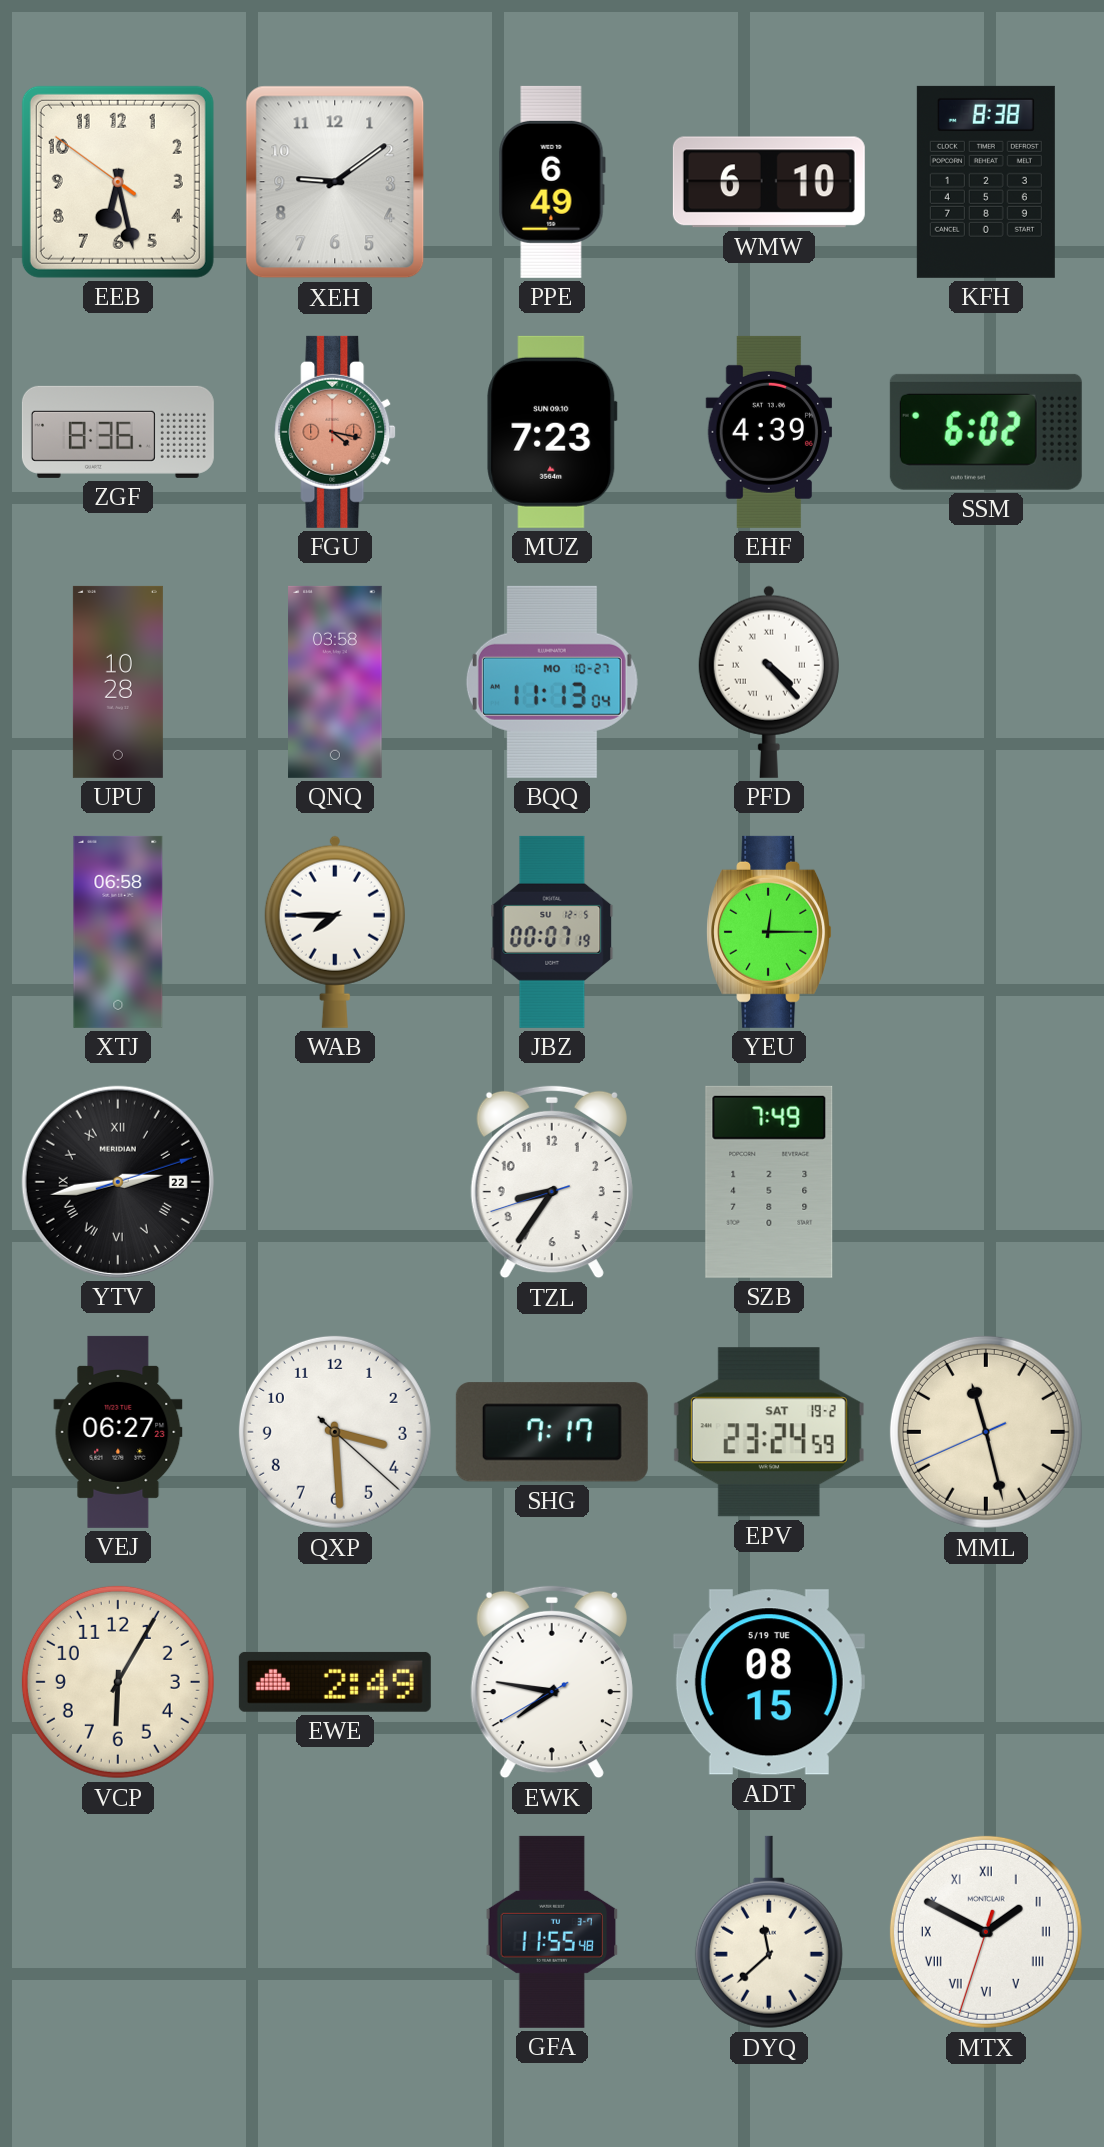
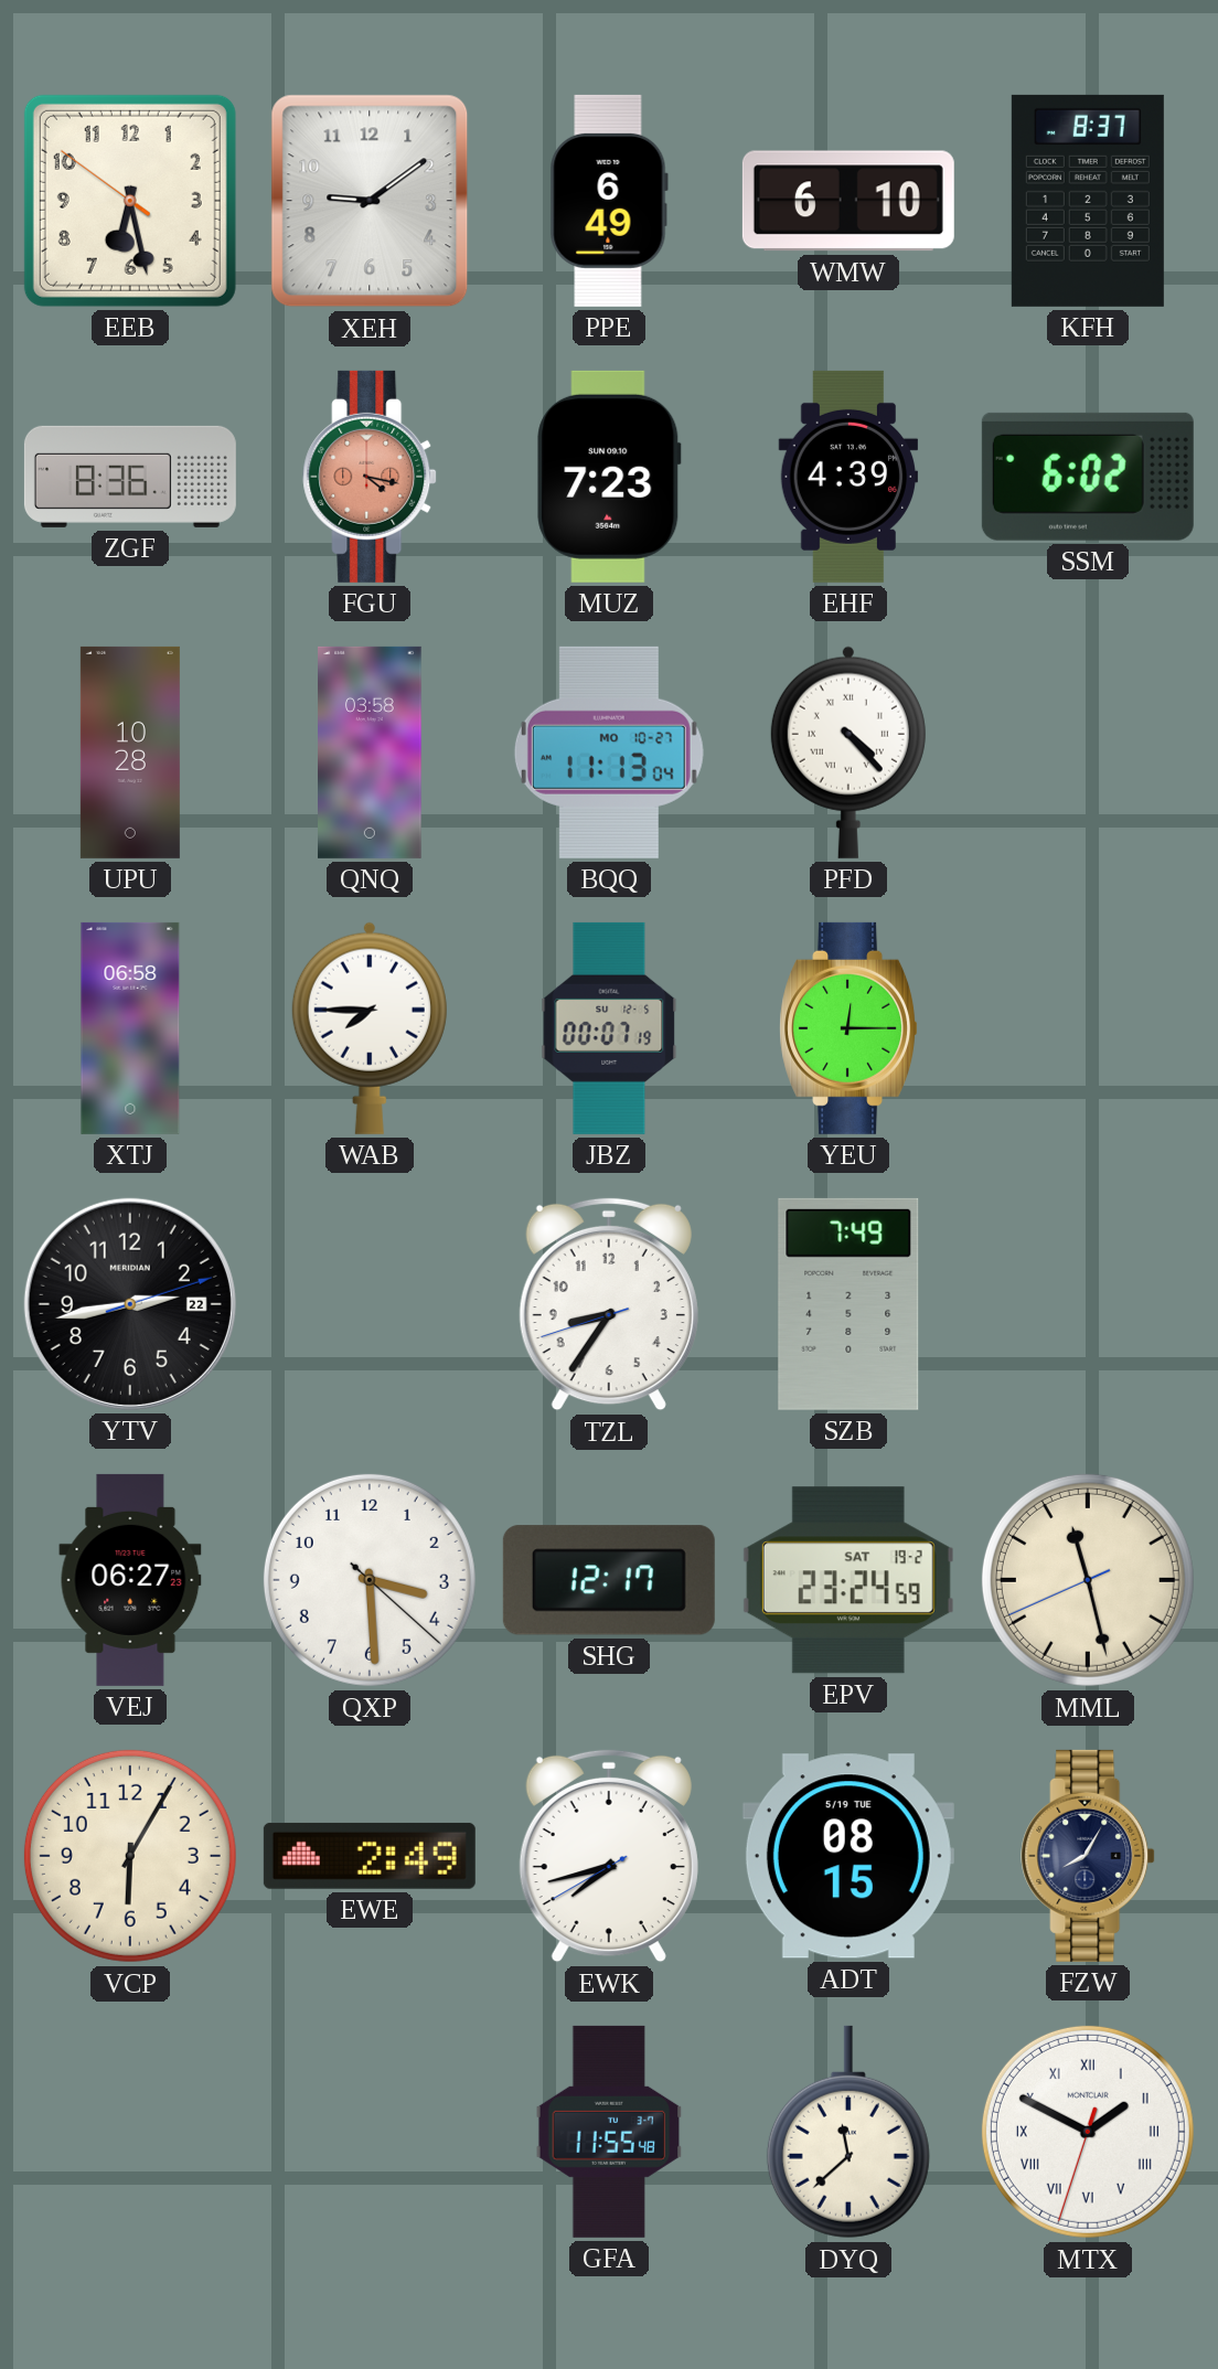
KFH: 8:38 -> 8:37
YTV numerals: Roman -> Arabic
SHG: 7:17 -> 12:17
EWK: 7:46 -> 7:42
FZW: none -> 8:05
